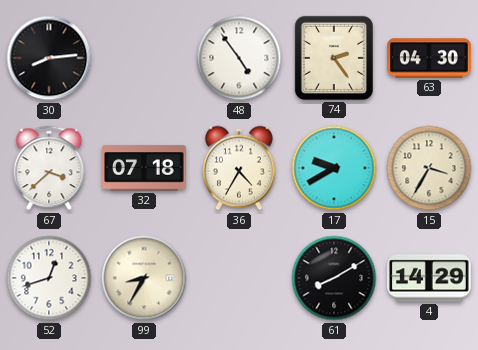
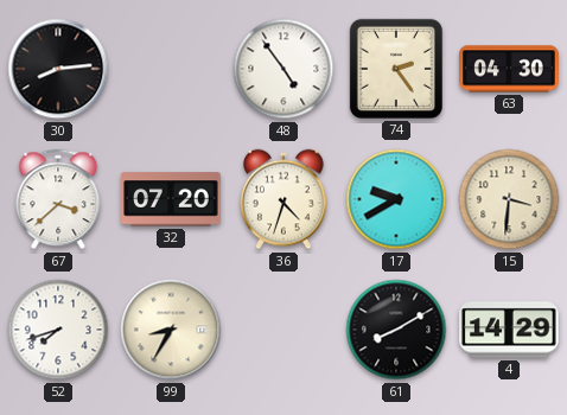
32: 07:18 -> 07:20
36: 4:35 -> 4:33
15: 3:35 -> 3:31
52: 12:42 -> 7:42
